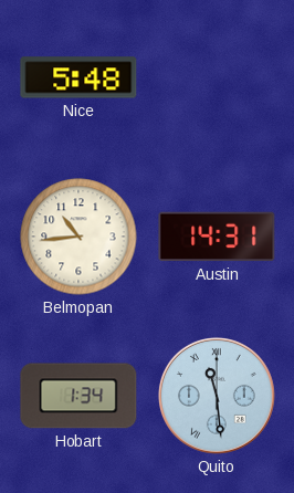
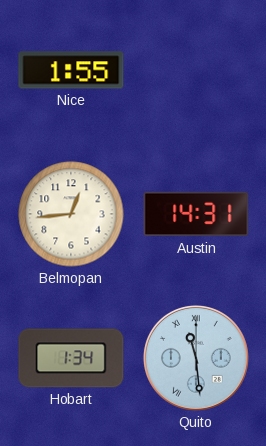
Nice: 5:48 -> 1:55
Belmopan: 10:44 -> 12:44
